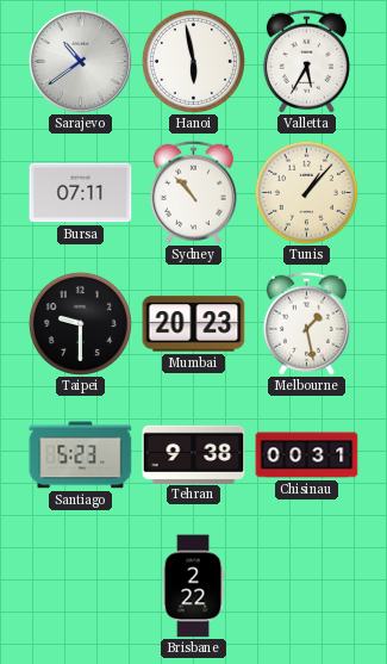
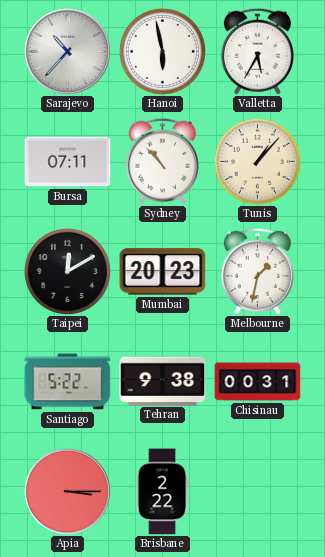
Sarajevo: 10:39 -> 10:37
Taipei: 9:30 -> 12:10
Melbourne: 1:28 -> 1:32
Santiago: 5:23 -> 5:22
Apia: none -> 3:15
